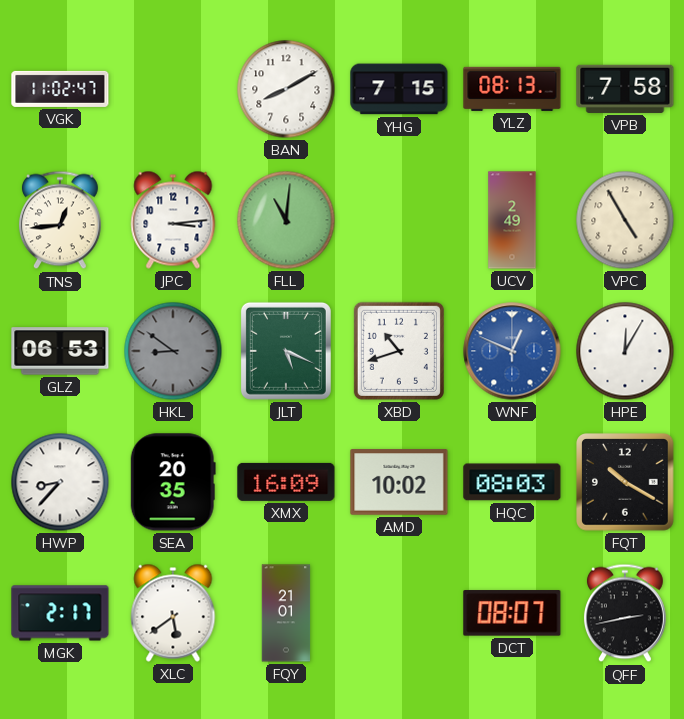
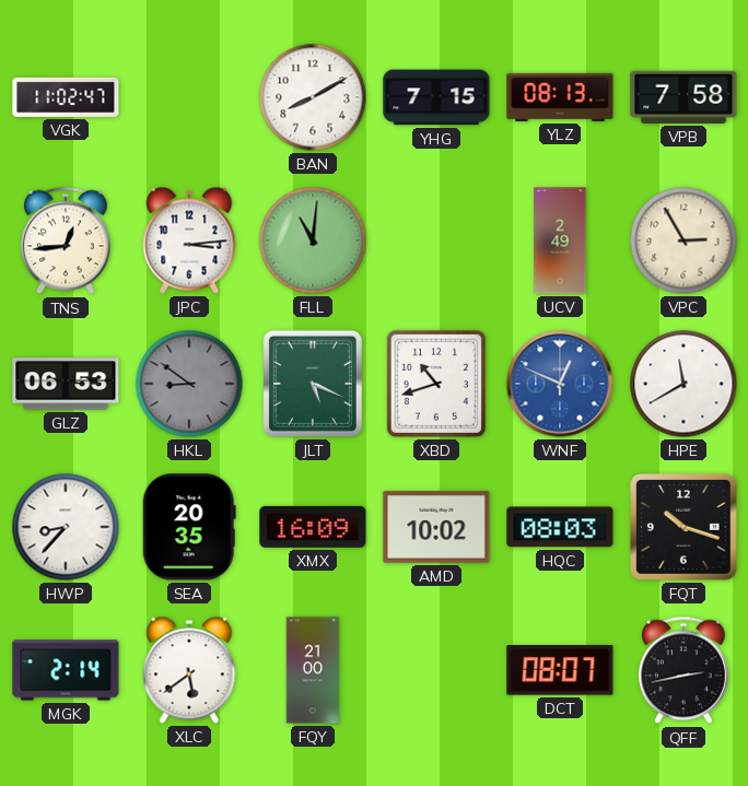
VPC: 4:55 -> 2:55
HPE: 12:05 -> 11:40
FQT: 10:20 -> 10:18
MGK: 2:17 -> 2:14
FQY: 21:01 -> 21:00
